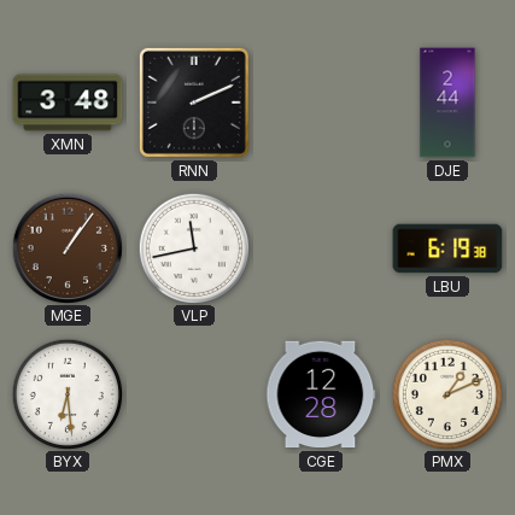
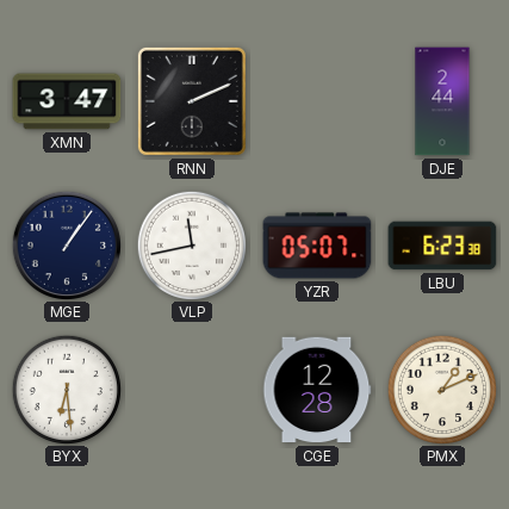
XMN: 3:48 -> 3:47
MGE dial: brown -> navy
YZR: none -> 05:07
LBU: 6:19 -> 6:23
